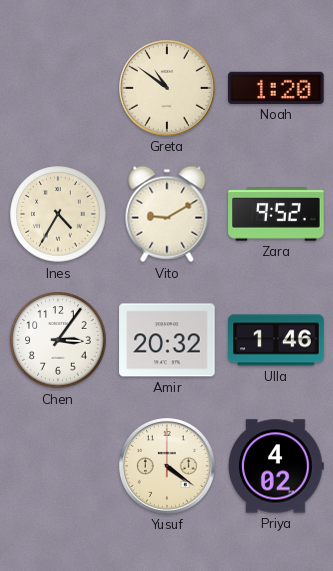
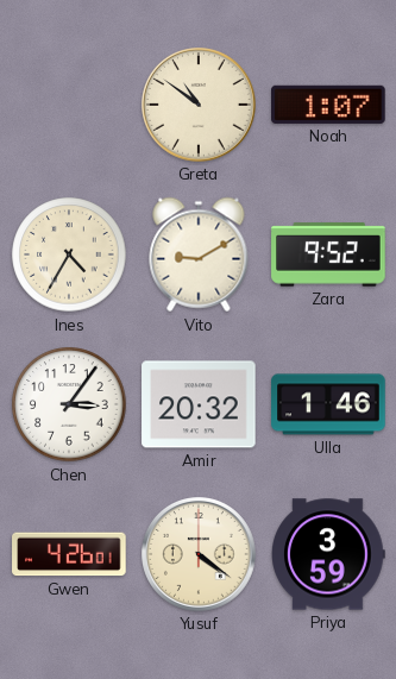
Noah: 1:20 -> 1:07
Gwen: none -> 4:26
Priya: 4:02 -> 3:59
